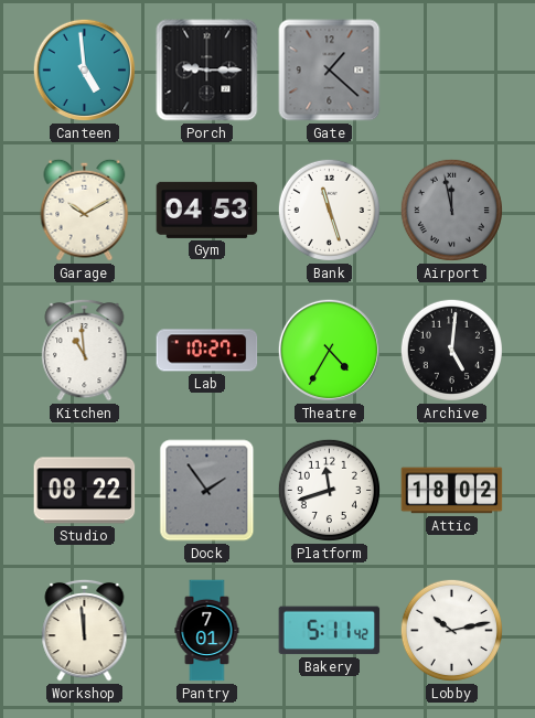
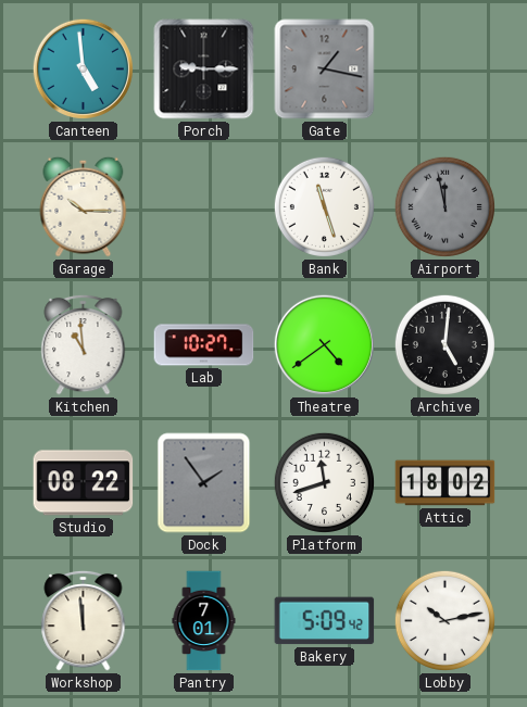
Gate: 1:22 -> 1:17
Garage: 10:10 -> 10:15
Gym: 04:53 -> none
Theatre: 4:35 -> 4:39
Bakery: 5:11 -> 5:09
